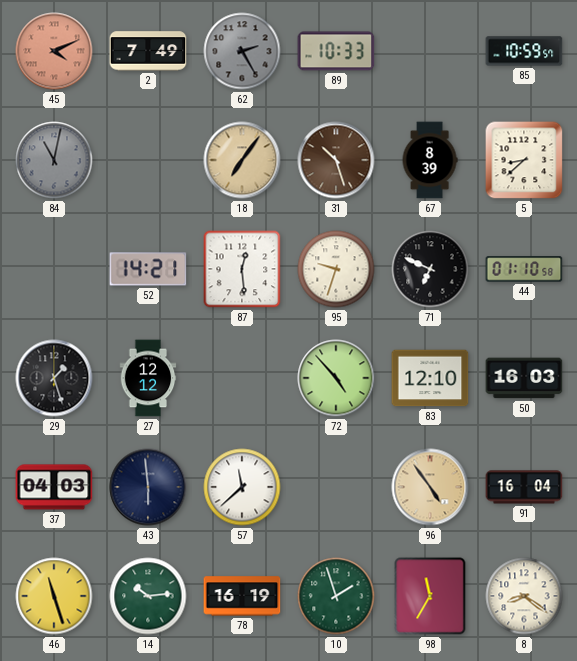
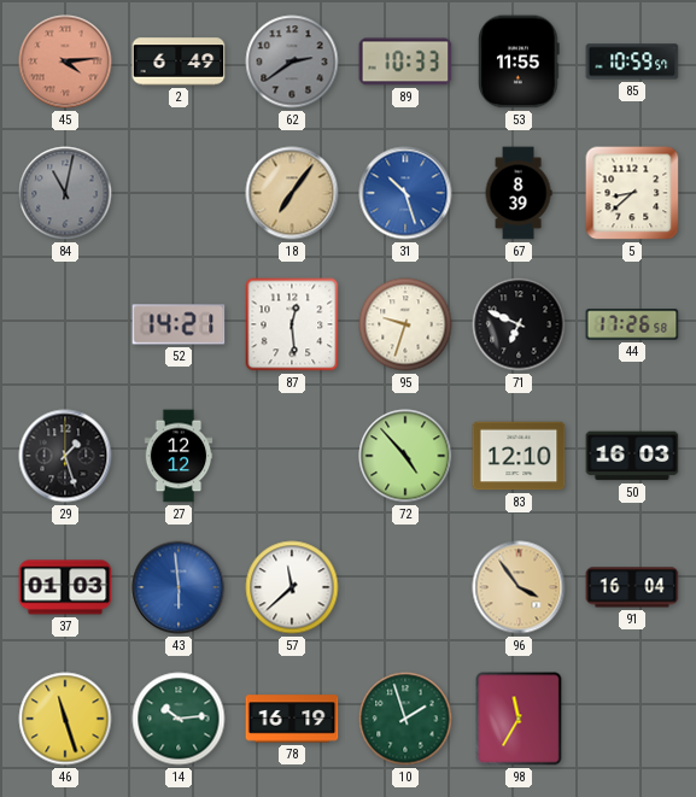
45: 4:11 -> 4:14
2: 7:49 -> 6:49
62: 2:25 -> 2:39
53: none -> 11:55
31 dial: brown -> blue
44: 01:10 -> 17:26
37: 04:03 -> 01:03
43 dial: navy -> blue
96: 4:54 -> 3:54
8: 8:21 -> none
